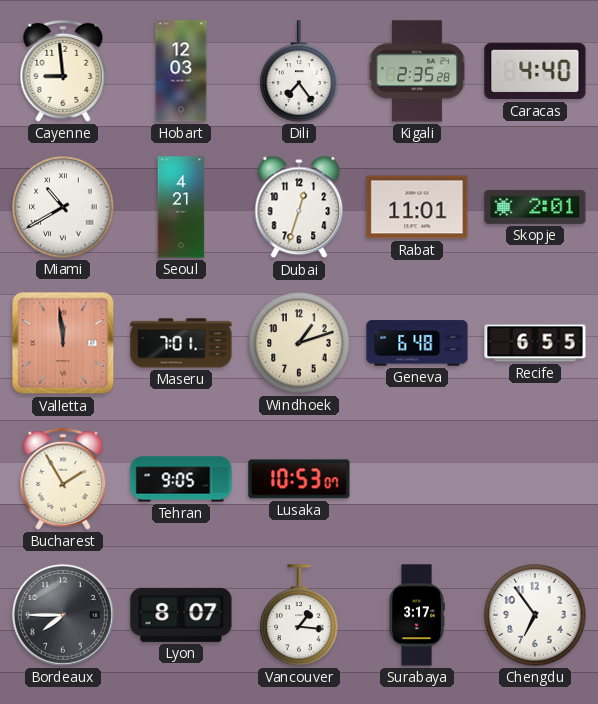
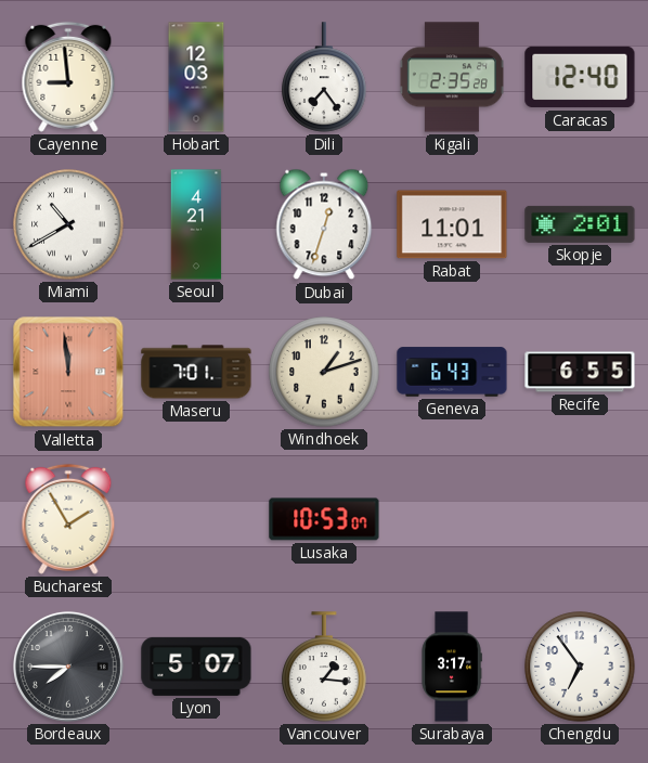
Caracas: 4:40 -> 12:40
Geneva: 6:48 -> 6:43
Tehran: 9:05 -> none
Lyon: 8:07 -> 5:07
